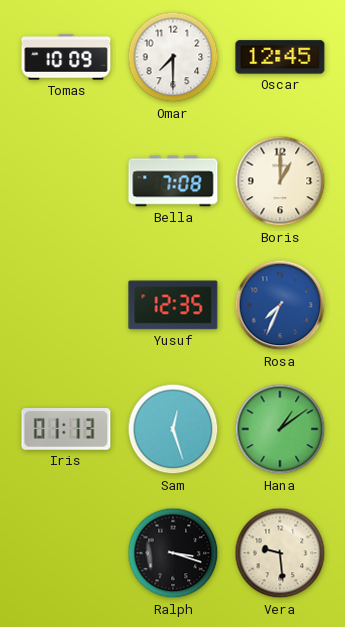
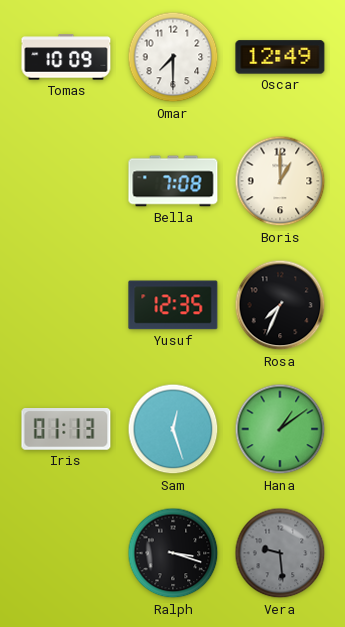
Oscar: 12:45 -> 12:49
Rosa dial: blue -> black
Vera dial: cream -> grey
